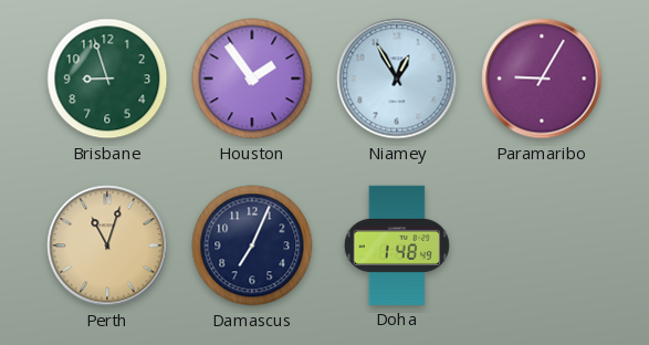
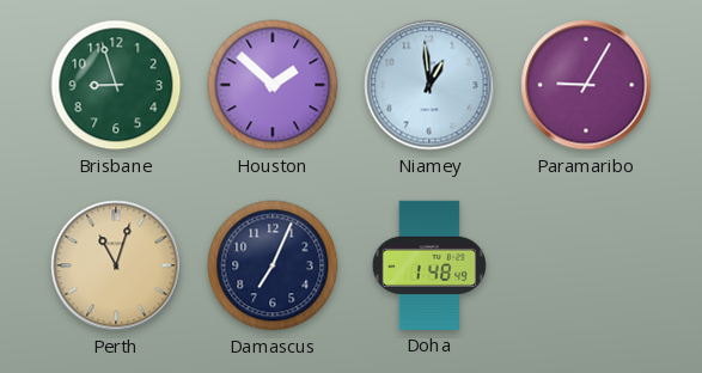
Houston: 1:54 -> 1:52
Niamey: 12:55 -> 12:59
